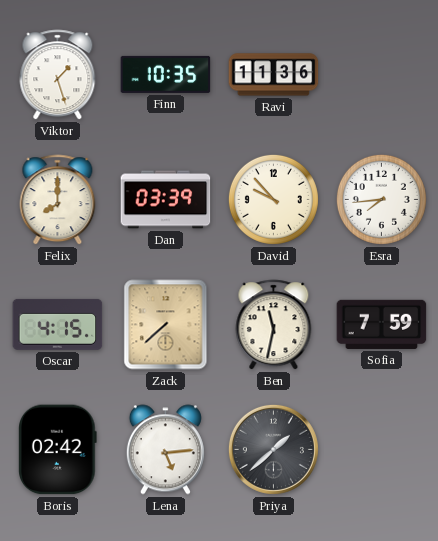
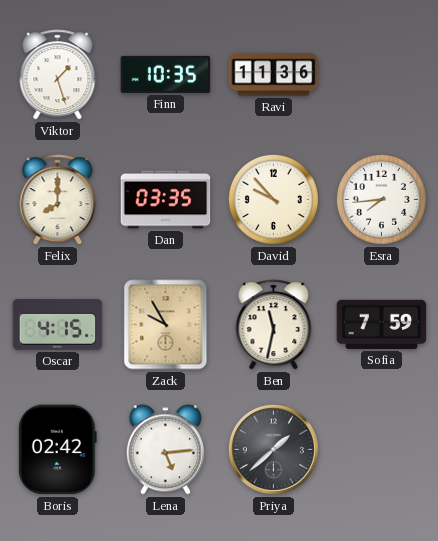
Dan: 03:39 -> 03:35
Zack: 7:38 -> 9:55
